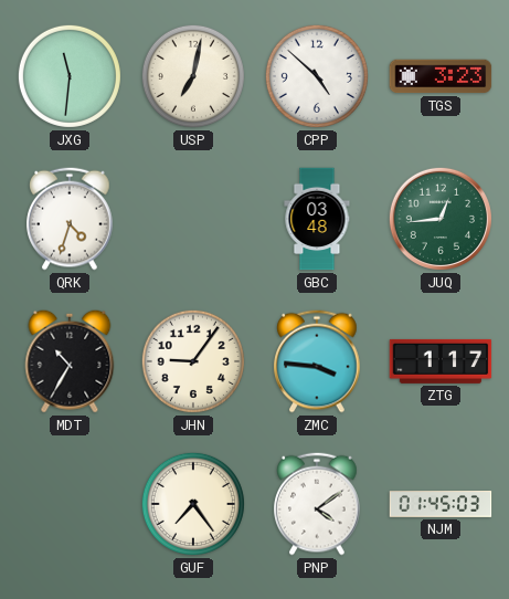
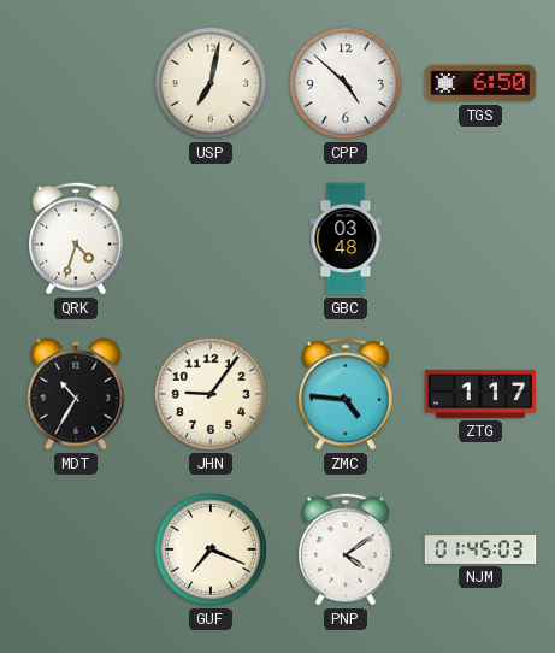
JXG: 11:31 -> none
TGS: 3:23 -> 6:50
JUQ: 12:44 -> none
ZMC: 3:46 -> 4:46
GUF: 7:24 -> 7:19
